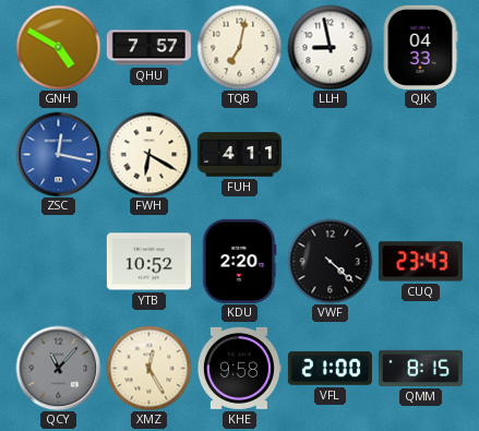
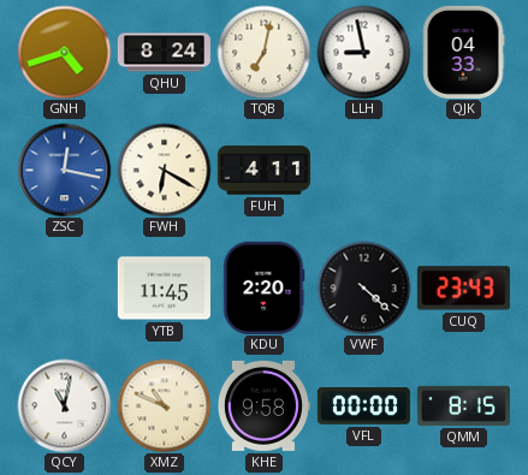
GNH: 4:50 -> 4:42
QHU: 7:57 -> 8:24
YTB: 10:52 -> 11:45
QCY: 11:07 -> 11:02
QCY dial: grey -> white
XMZ: 12:25 -> 10:49
VFL: 21:00 -> 00:00
